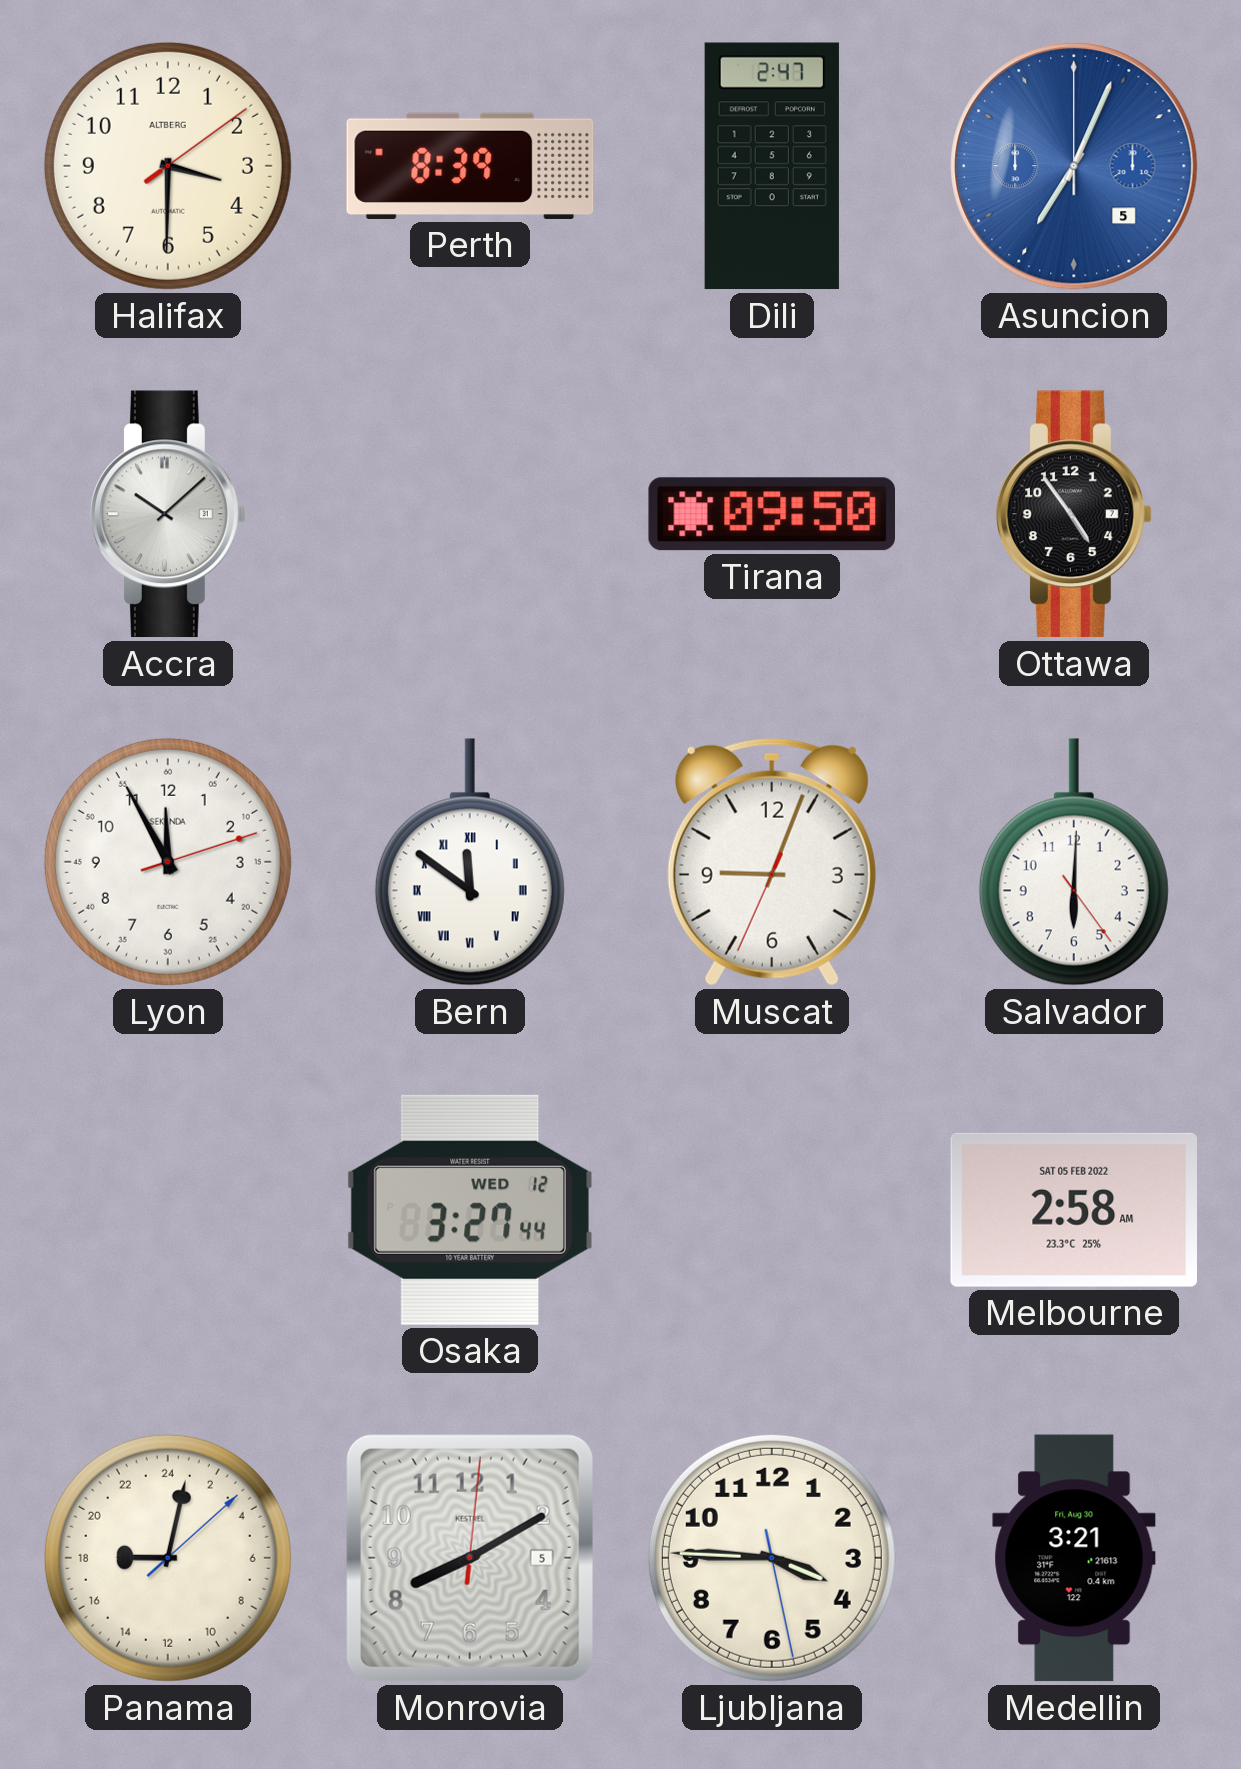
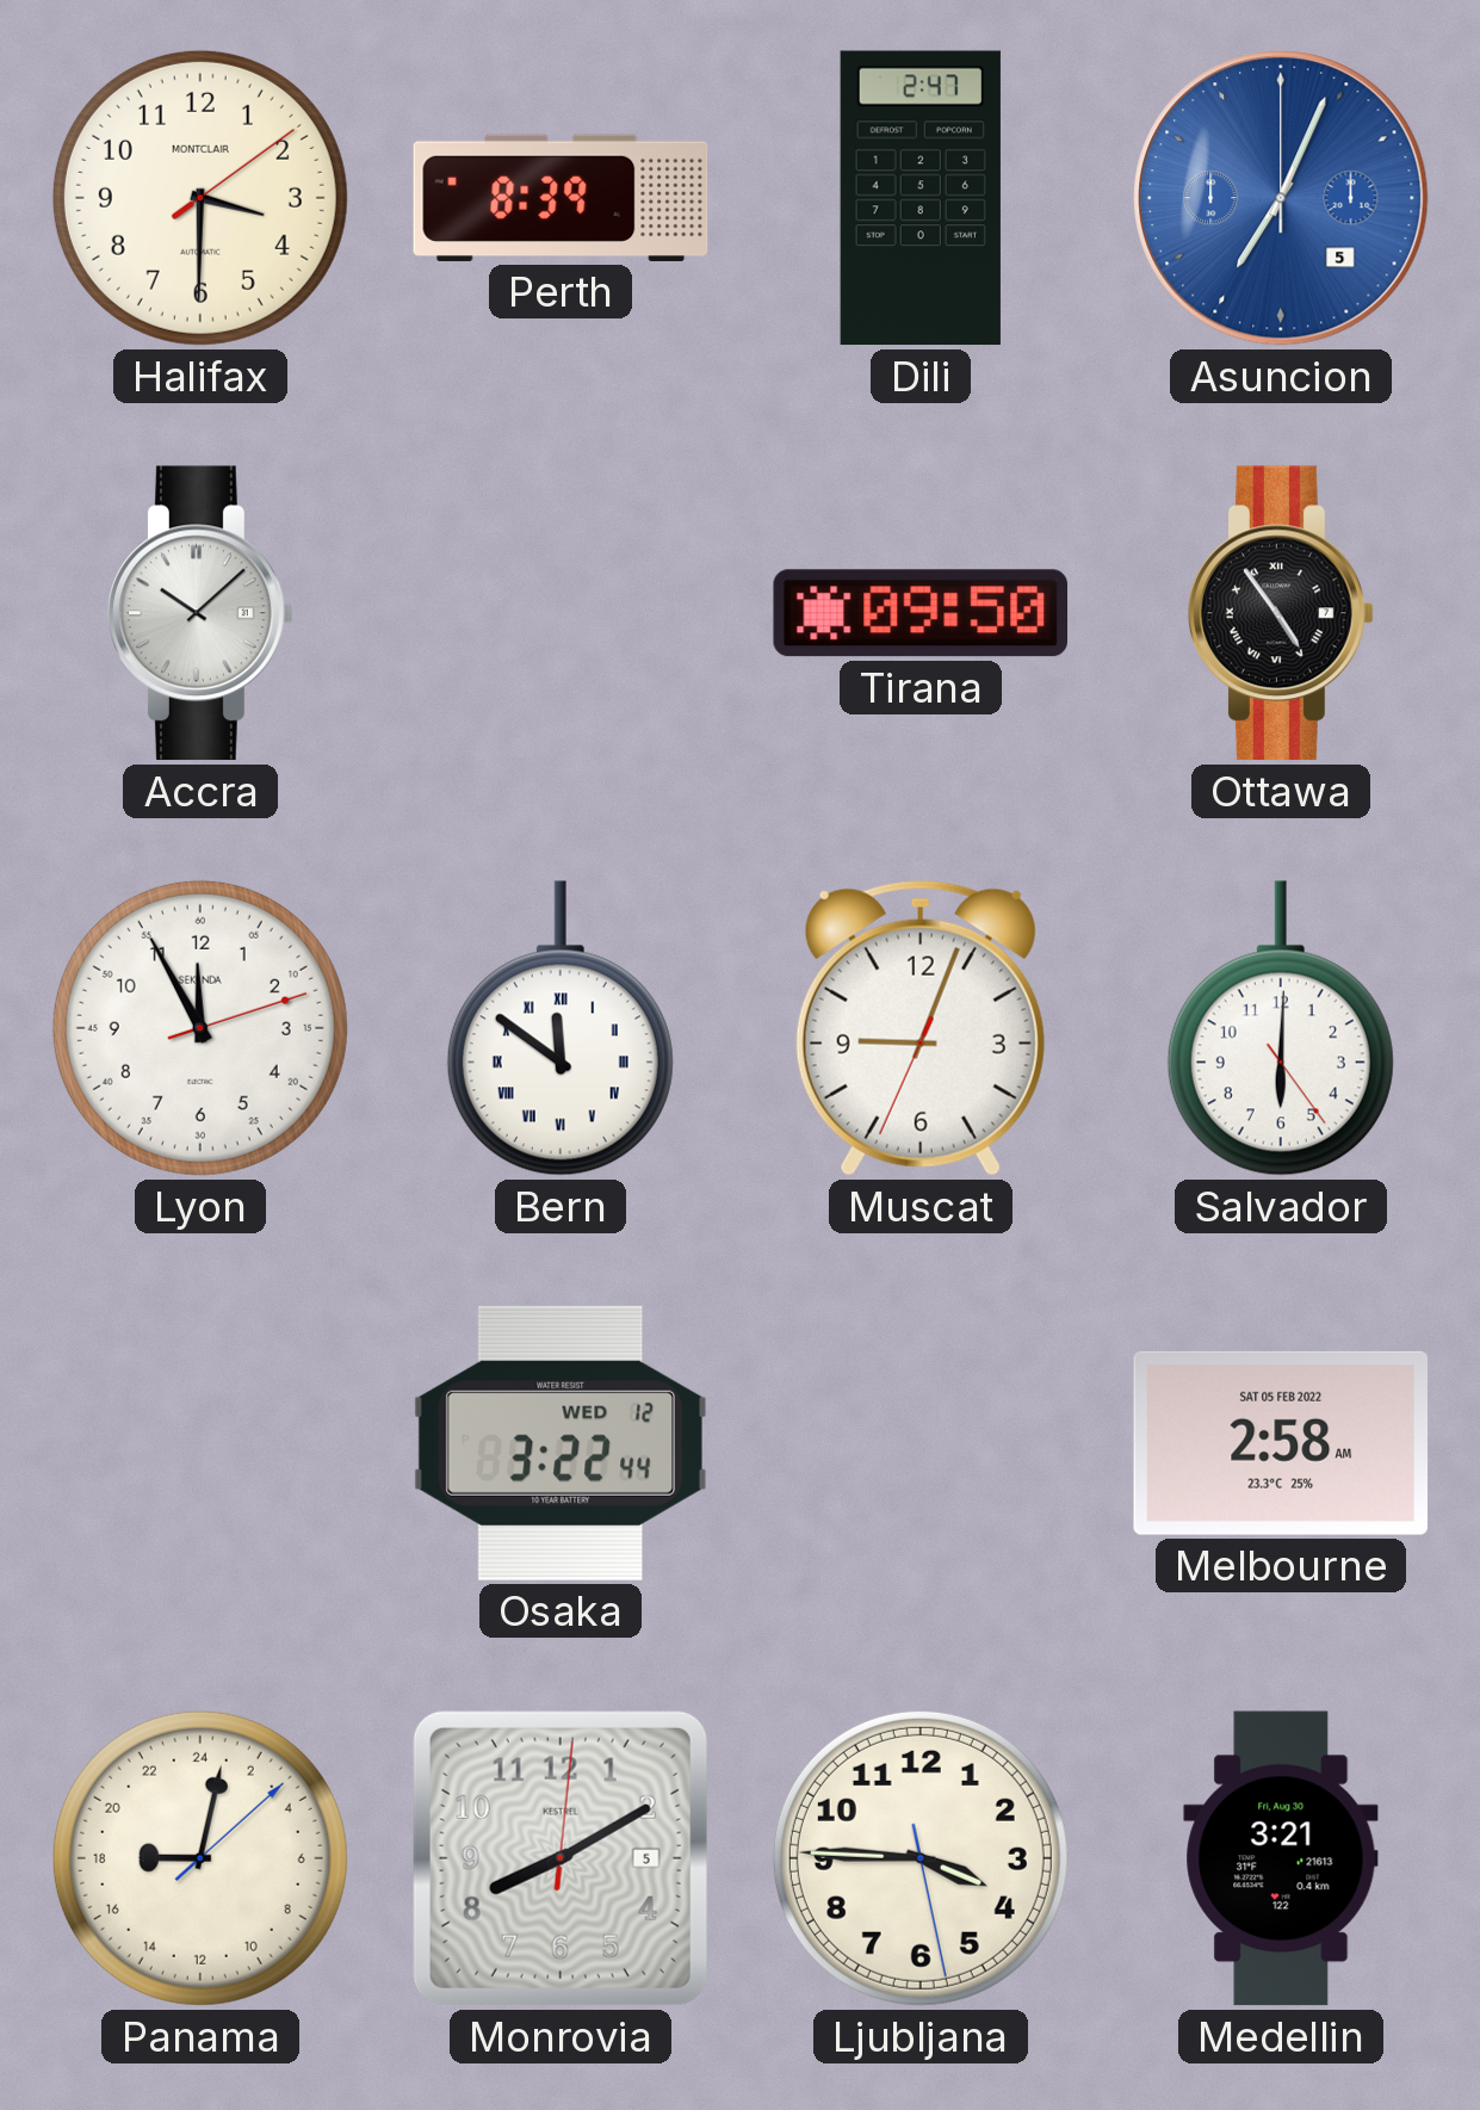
Halifax brand: ALTBERG -> MONTCLAIR
Ottawa numerals: Arabic -> Roman
Osaka: 3:27 -> 3:22
